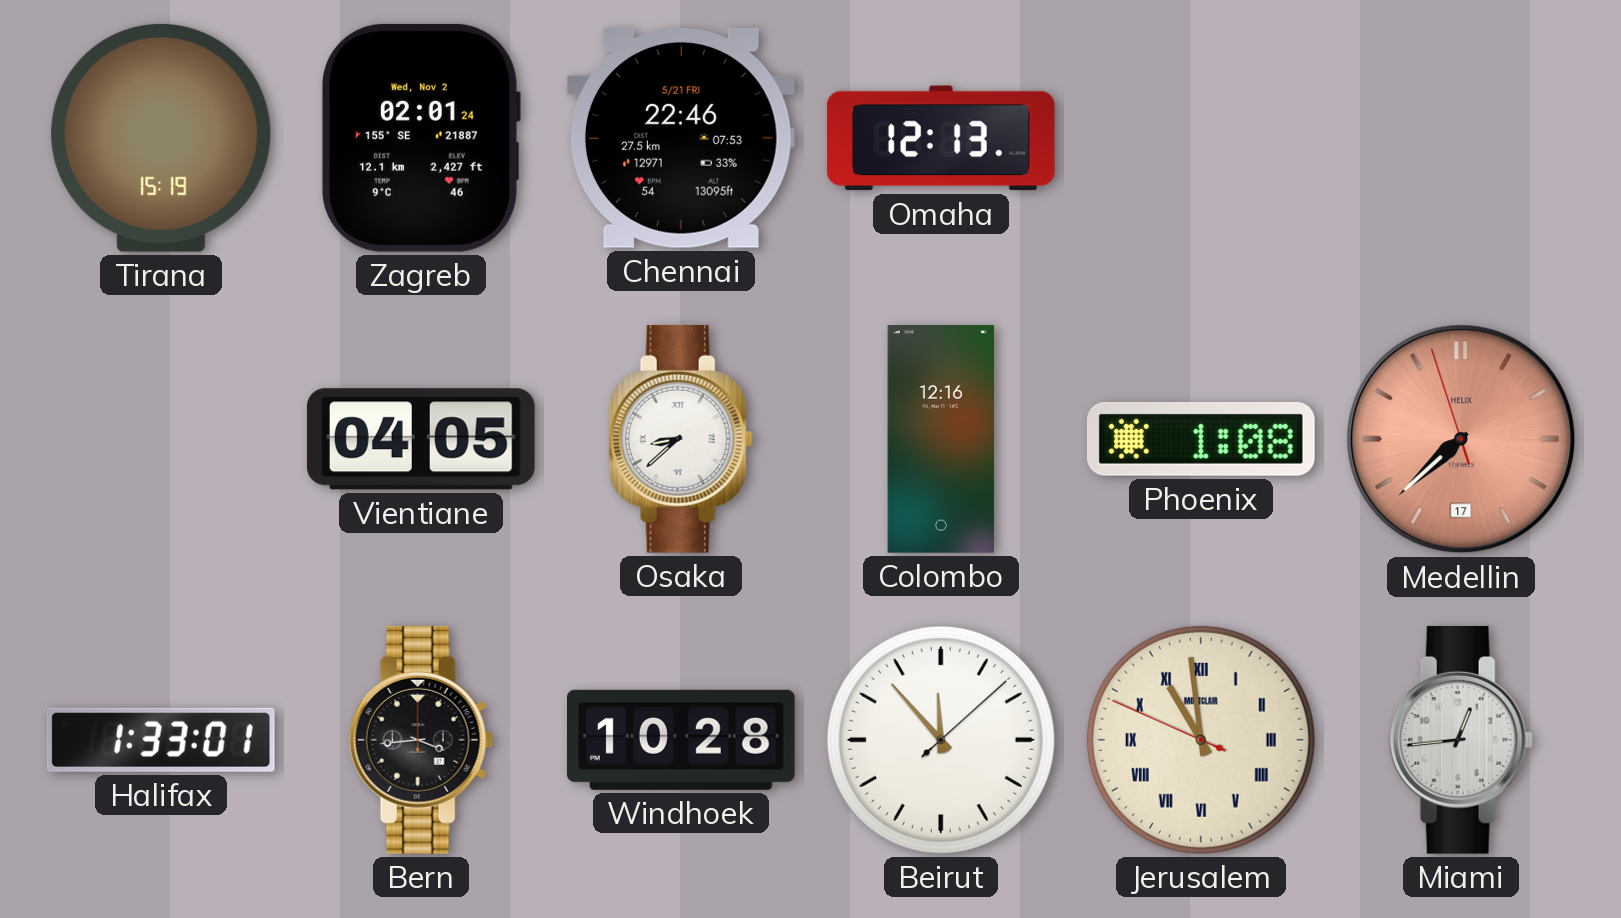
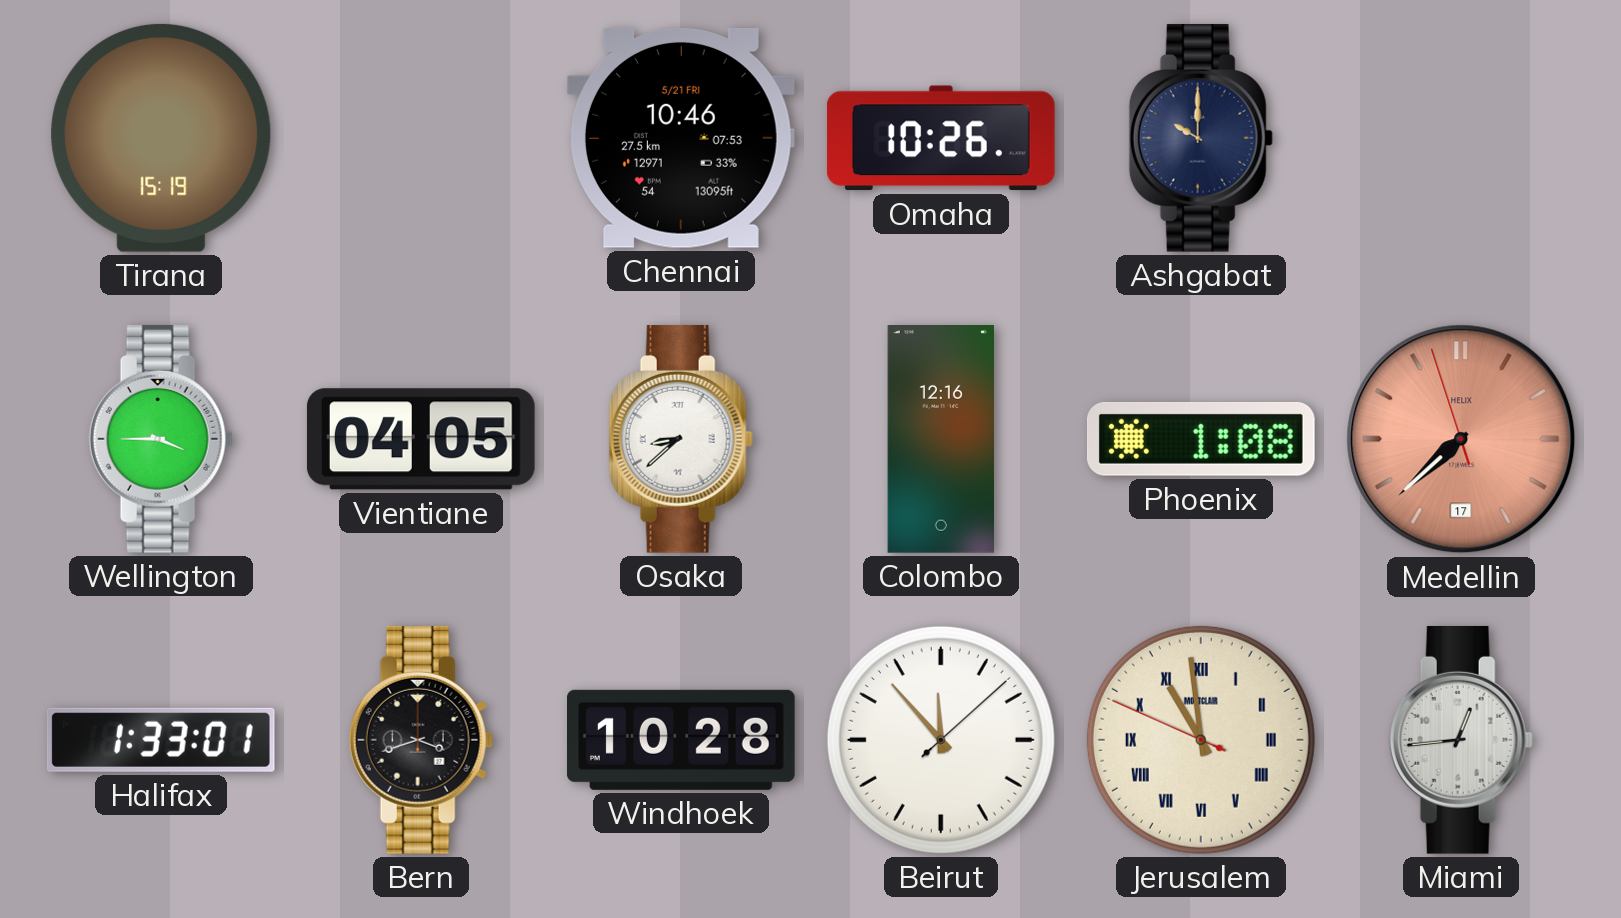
Zagreb: 02:01 -> none
Chennai: 22:46 -> 10:46
Omaha: 12:13 -> 10:26
Ashgabat: none -> 10:00
Wellington: none -> 3:45
Bern: 3:44 -> 3:42
